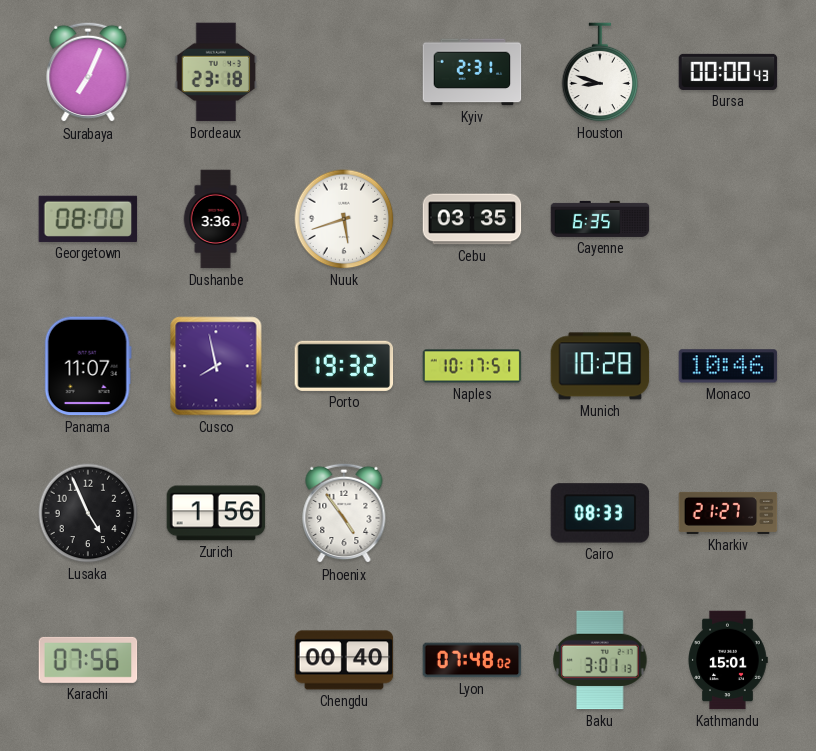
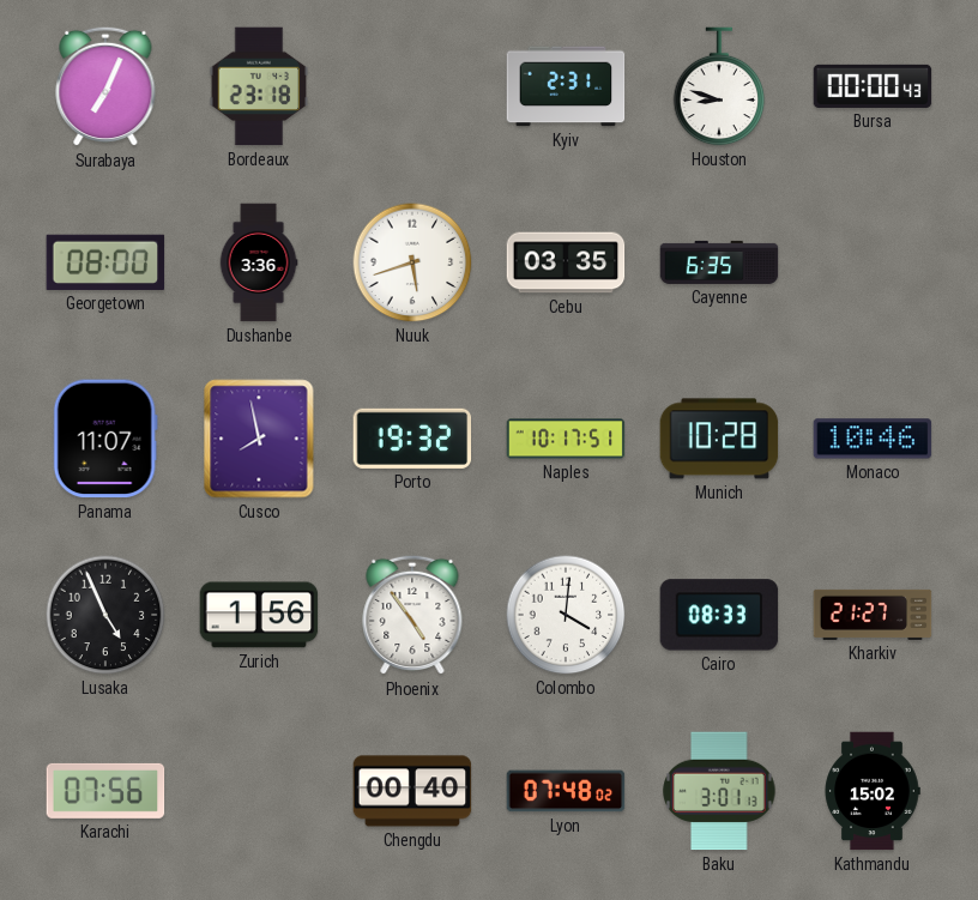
Colombo: none -> 4:01
Kathmandu: 15:01 -> 15:02
